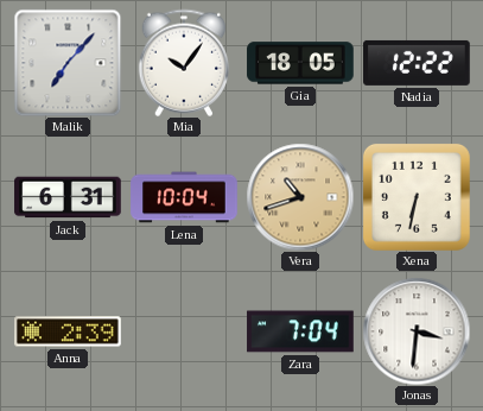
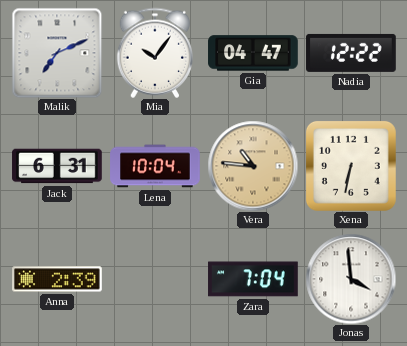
Malik: 7:07 -> 7:11
Gia: 18:05 -> 04:47
Vera: 10:42 -> 10:46
Jonas: 3:31 -> 3:59
